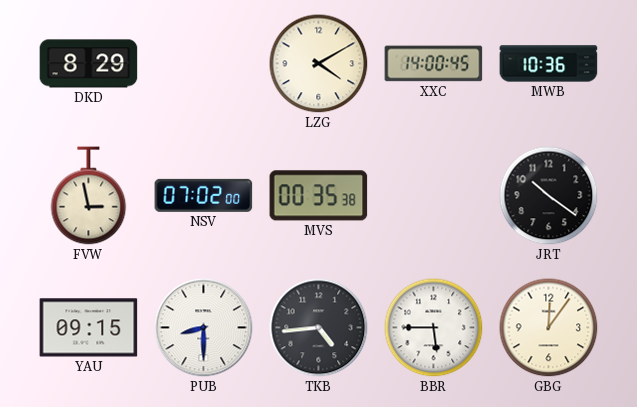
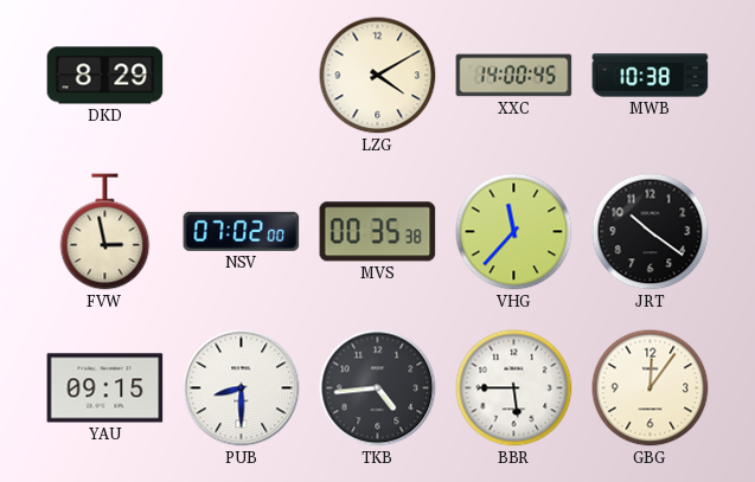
MWB: 10:36 -> 10:38
VHG: none -> 11:37
